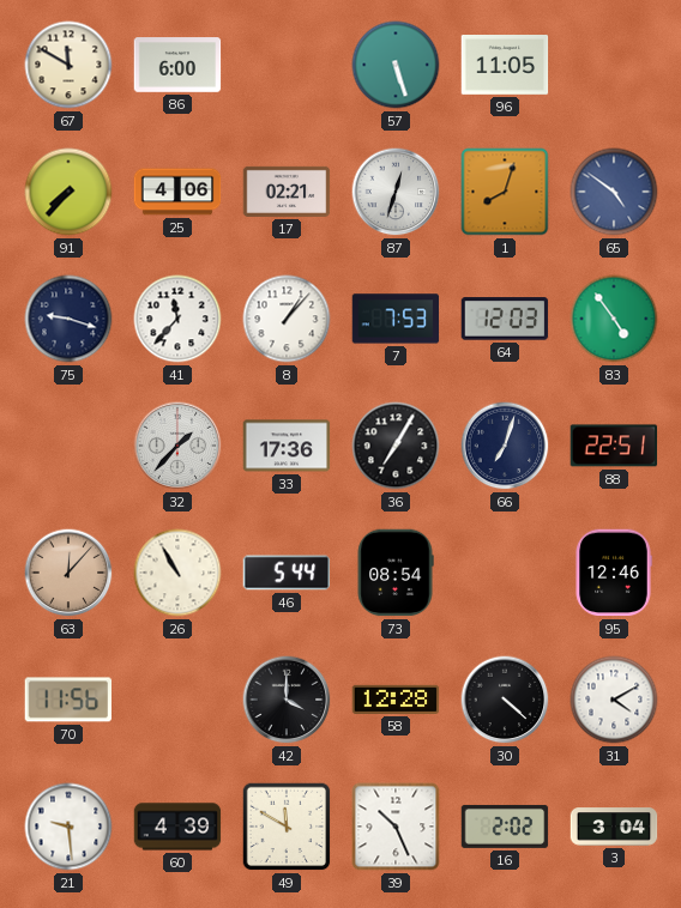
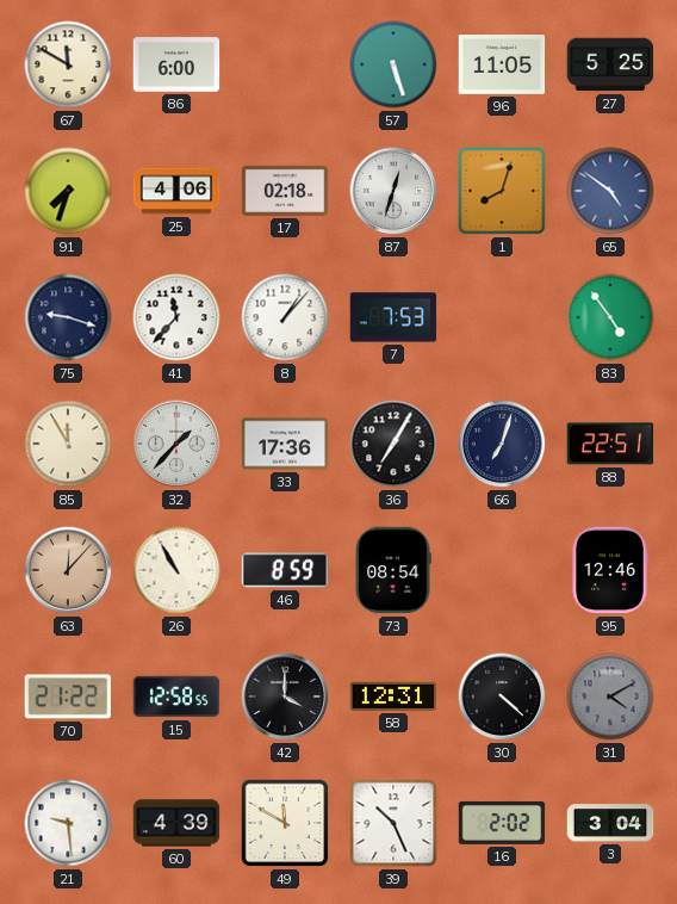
27: none -> 5:25
91: 7:37 -> 7:33
17: 02:21 -> 02:18
64: 12:03 -> none
85: none -> 11:55
46: 5:44 -> 8:59
70: 11:56 -> 21:22
15: none -> 12:58
58: 12:28 -> 12:31
31 dial: white -> grey
